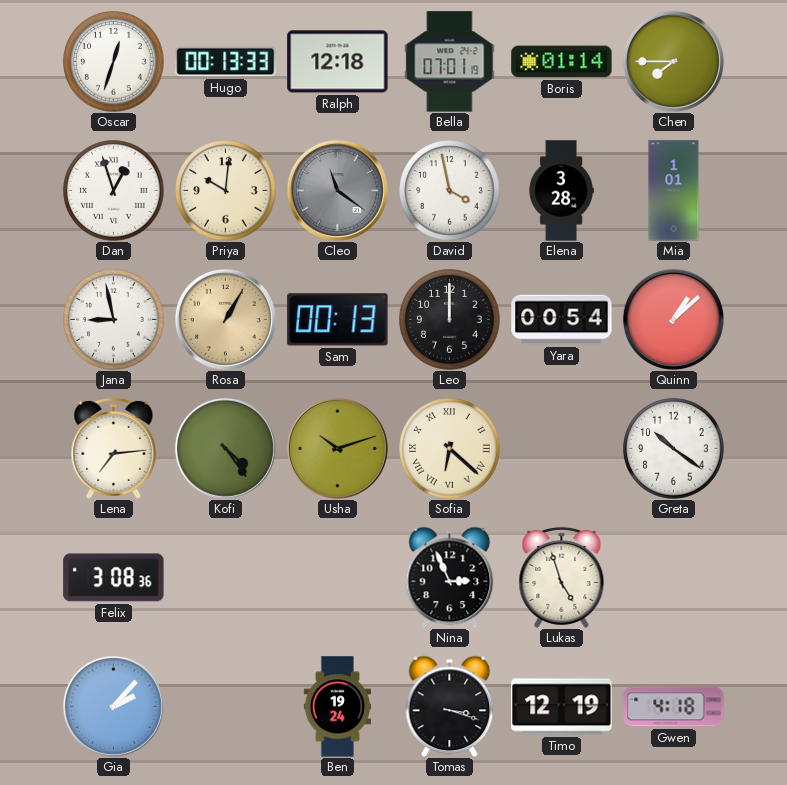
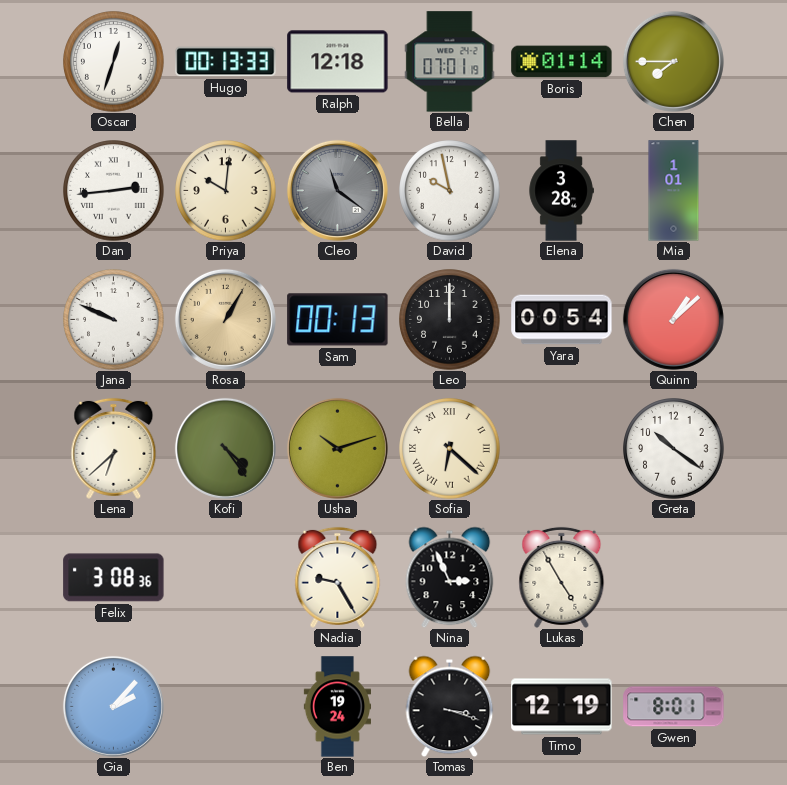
Dan: 12:57 -> 2:44
David: 3:58 -> 9:58
Jana: 8:58 -> 9:49
Lena: 7:14 -> 6:38
Nadia: none -> 9:25
Lukas: 4:57 -> 4:55
Gwen: 4:18 -> 8:01
